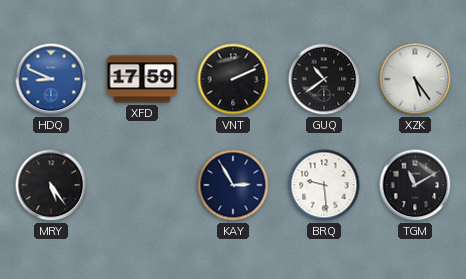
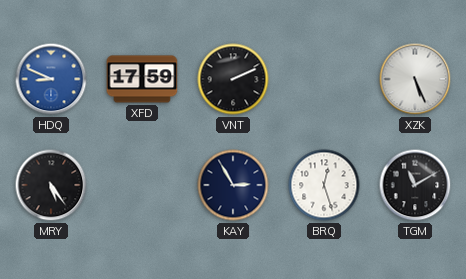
GUQ: 10:39 -> none
XZK: 5:24 -> 5:26
BRQ: 9:29 -> 12:27
